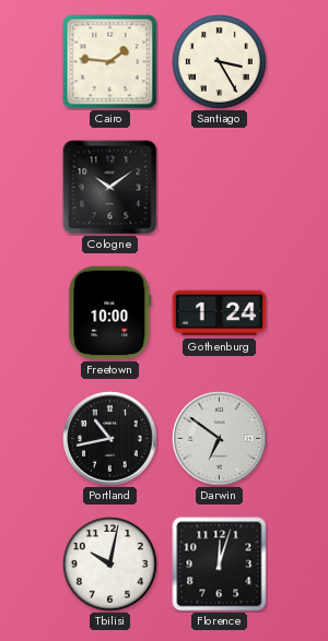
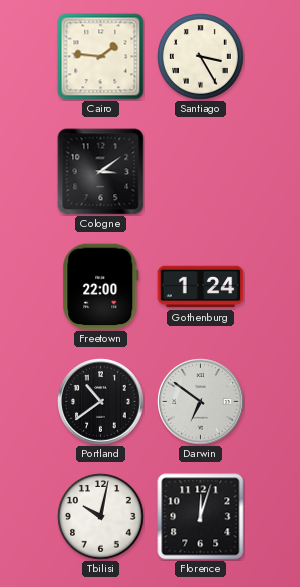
Cologne: 10:09 -> 3:09
Freetown: 10:00 -> 22:00
Portland: 10:43 -> 10:39
